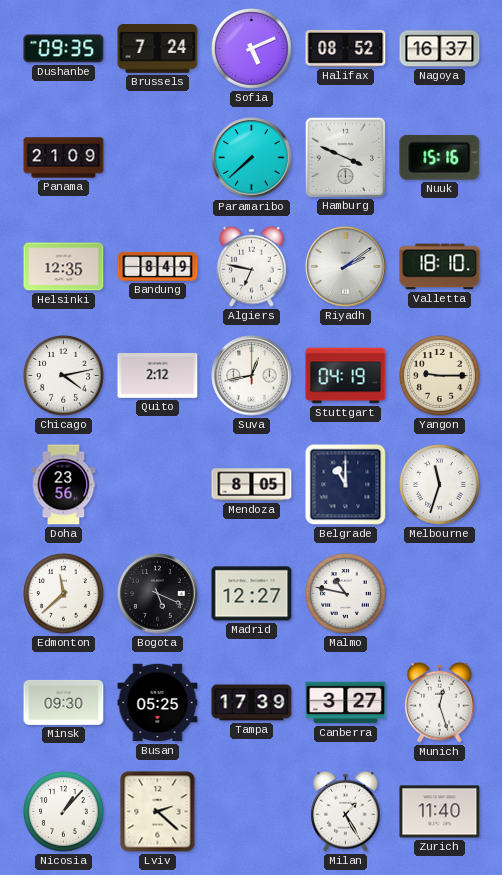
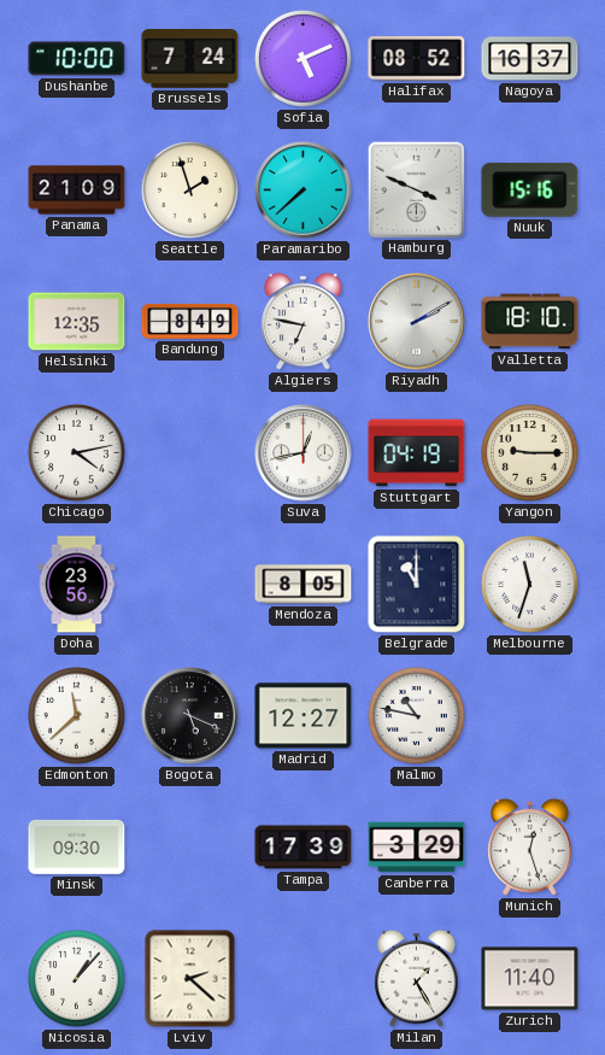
Dushanbe: 09:35 -> 10:00
Seattle: none -> 1:57
Riyadh: 2:09 -> 2:10
Quito: 2:12 -> none
Busan: 05:25 -> none
Canberra: 3:27 -> 3:29
